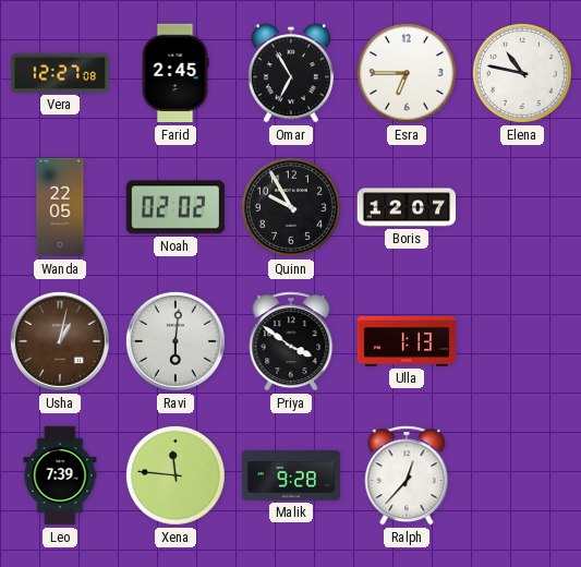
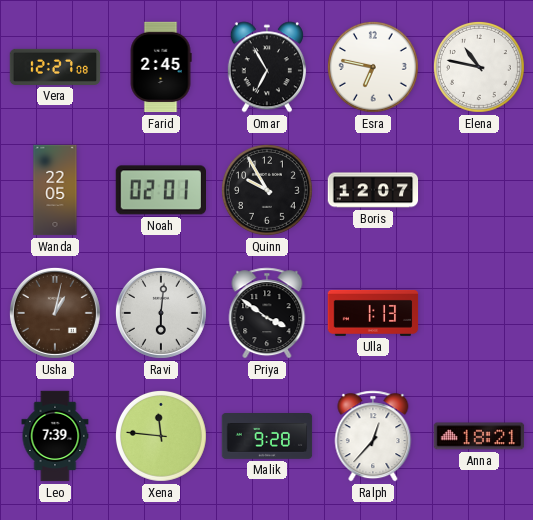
Esra: 6:45 -> 6:47
Noah: 02:02 -> 02:01
Anna: none -> 18:21
